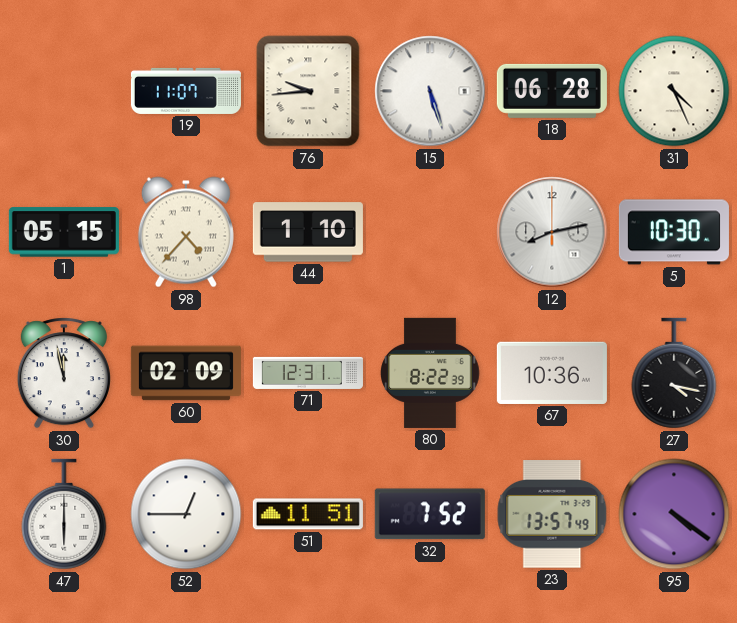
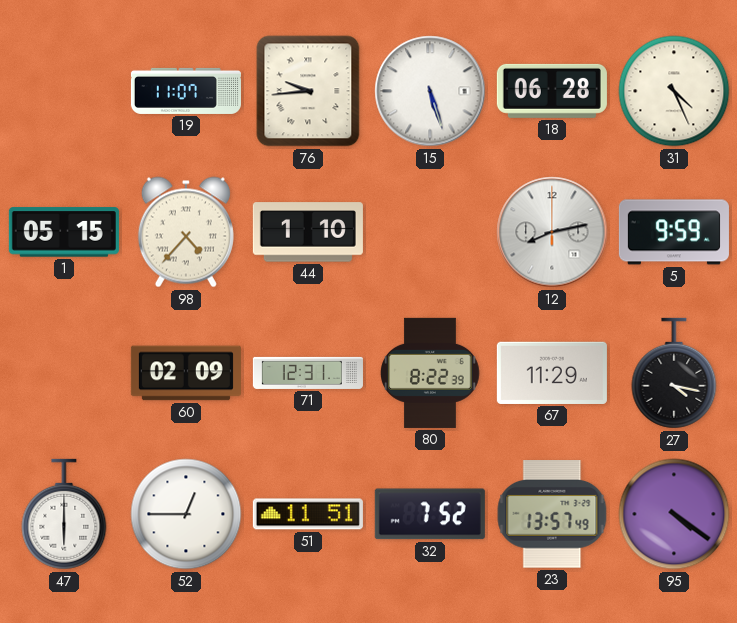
5: 10:30 -> 9:59
30: 11:58 -> none
67: 10:36 -> 11:29
